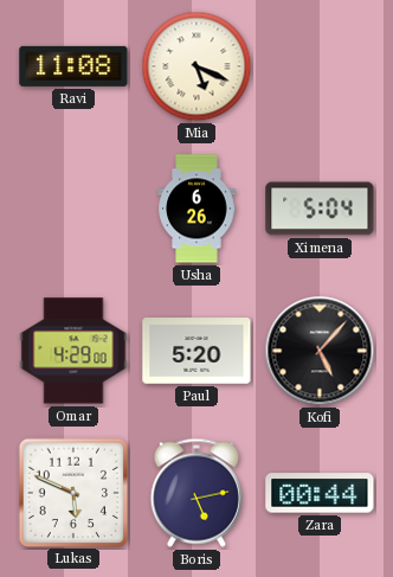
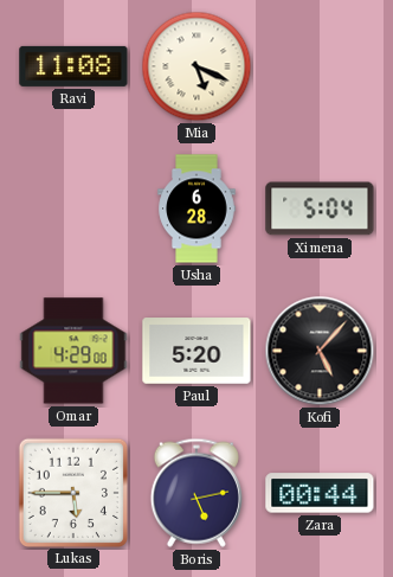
Usha: 6:26 -> 6:28
Lukas: 5:49 -> 5:45
